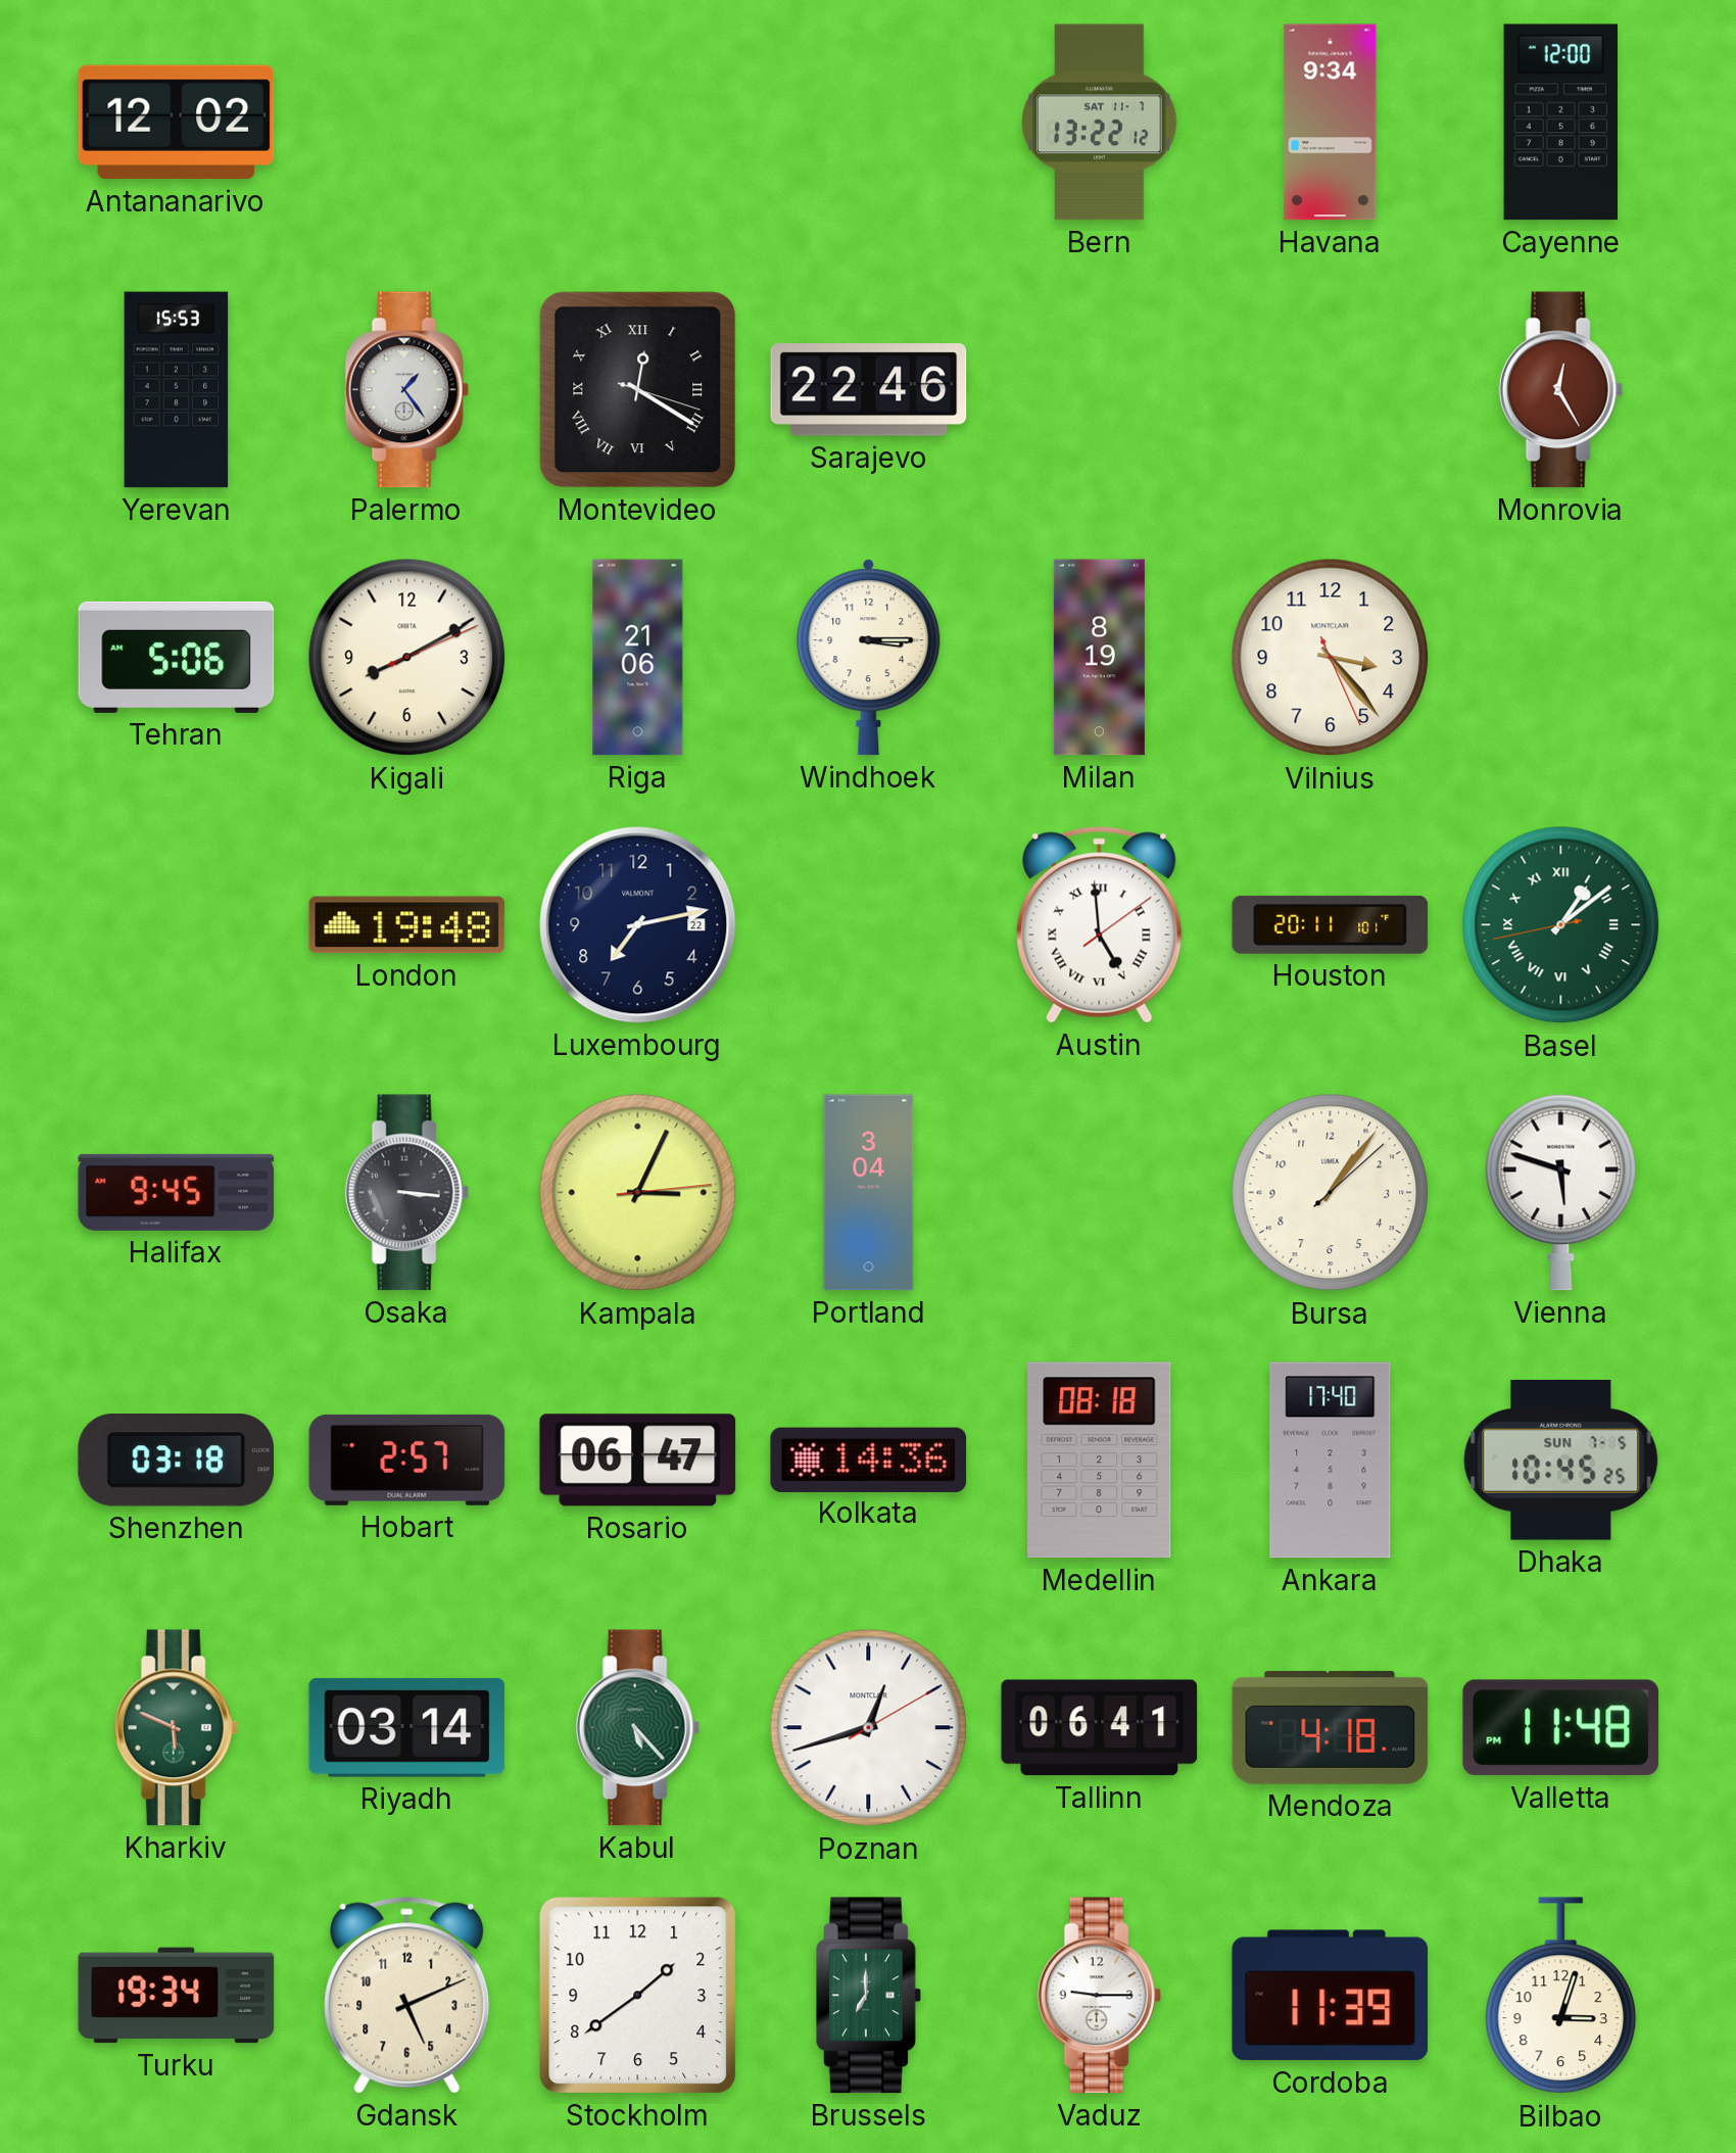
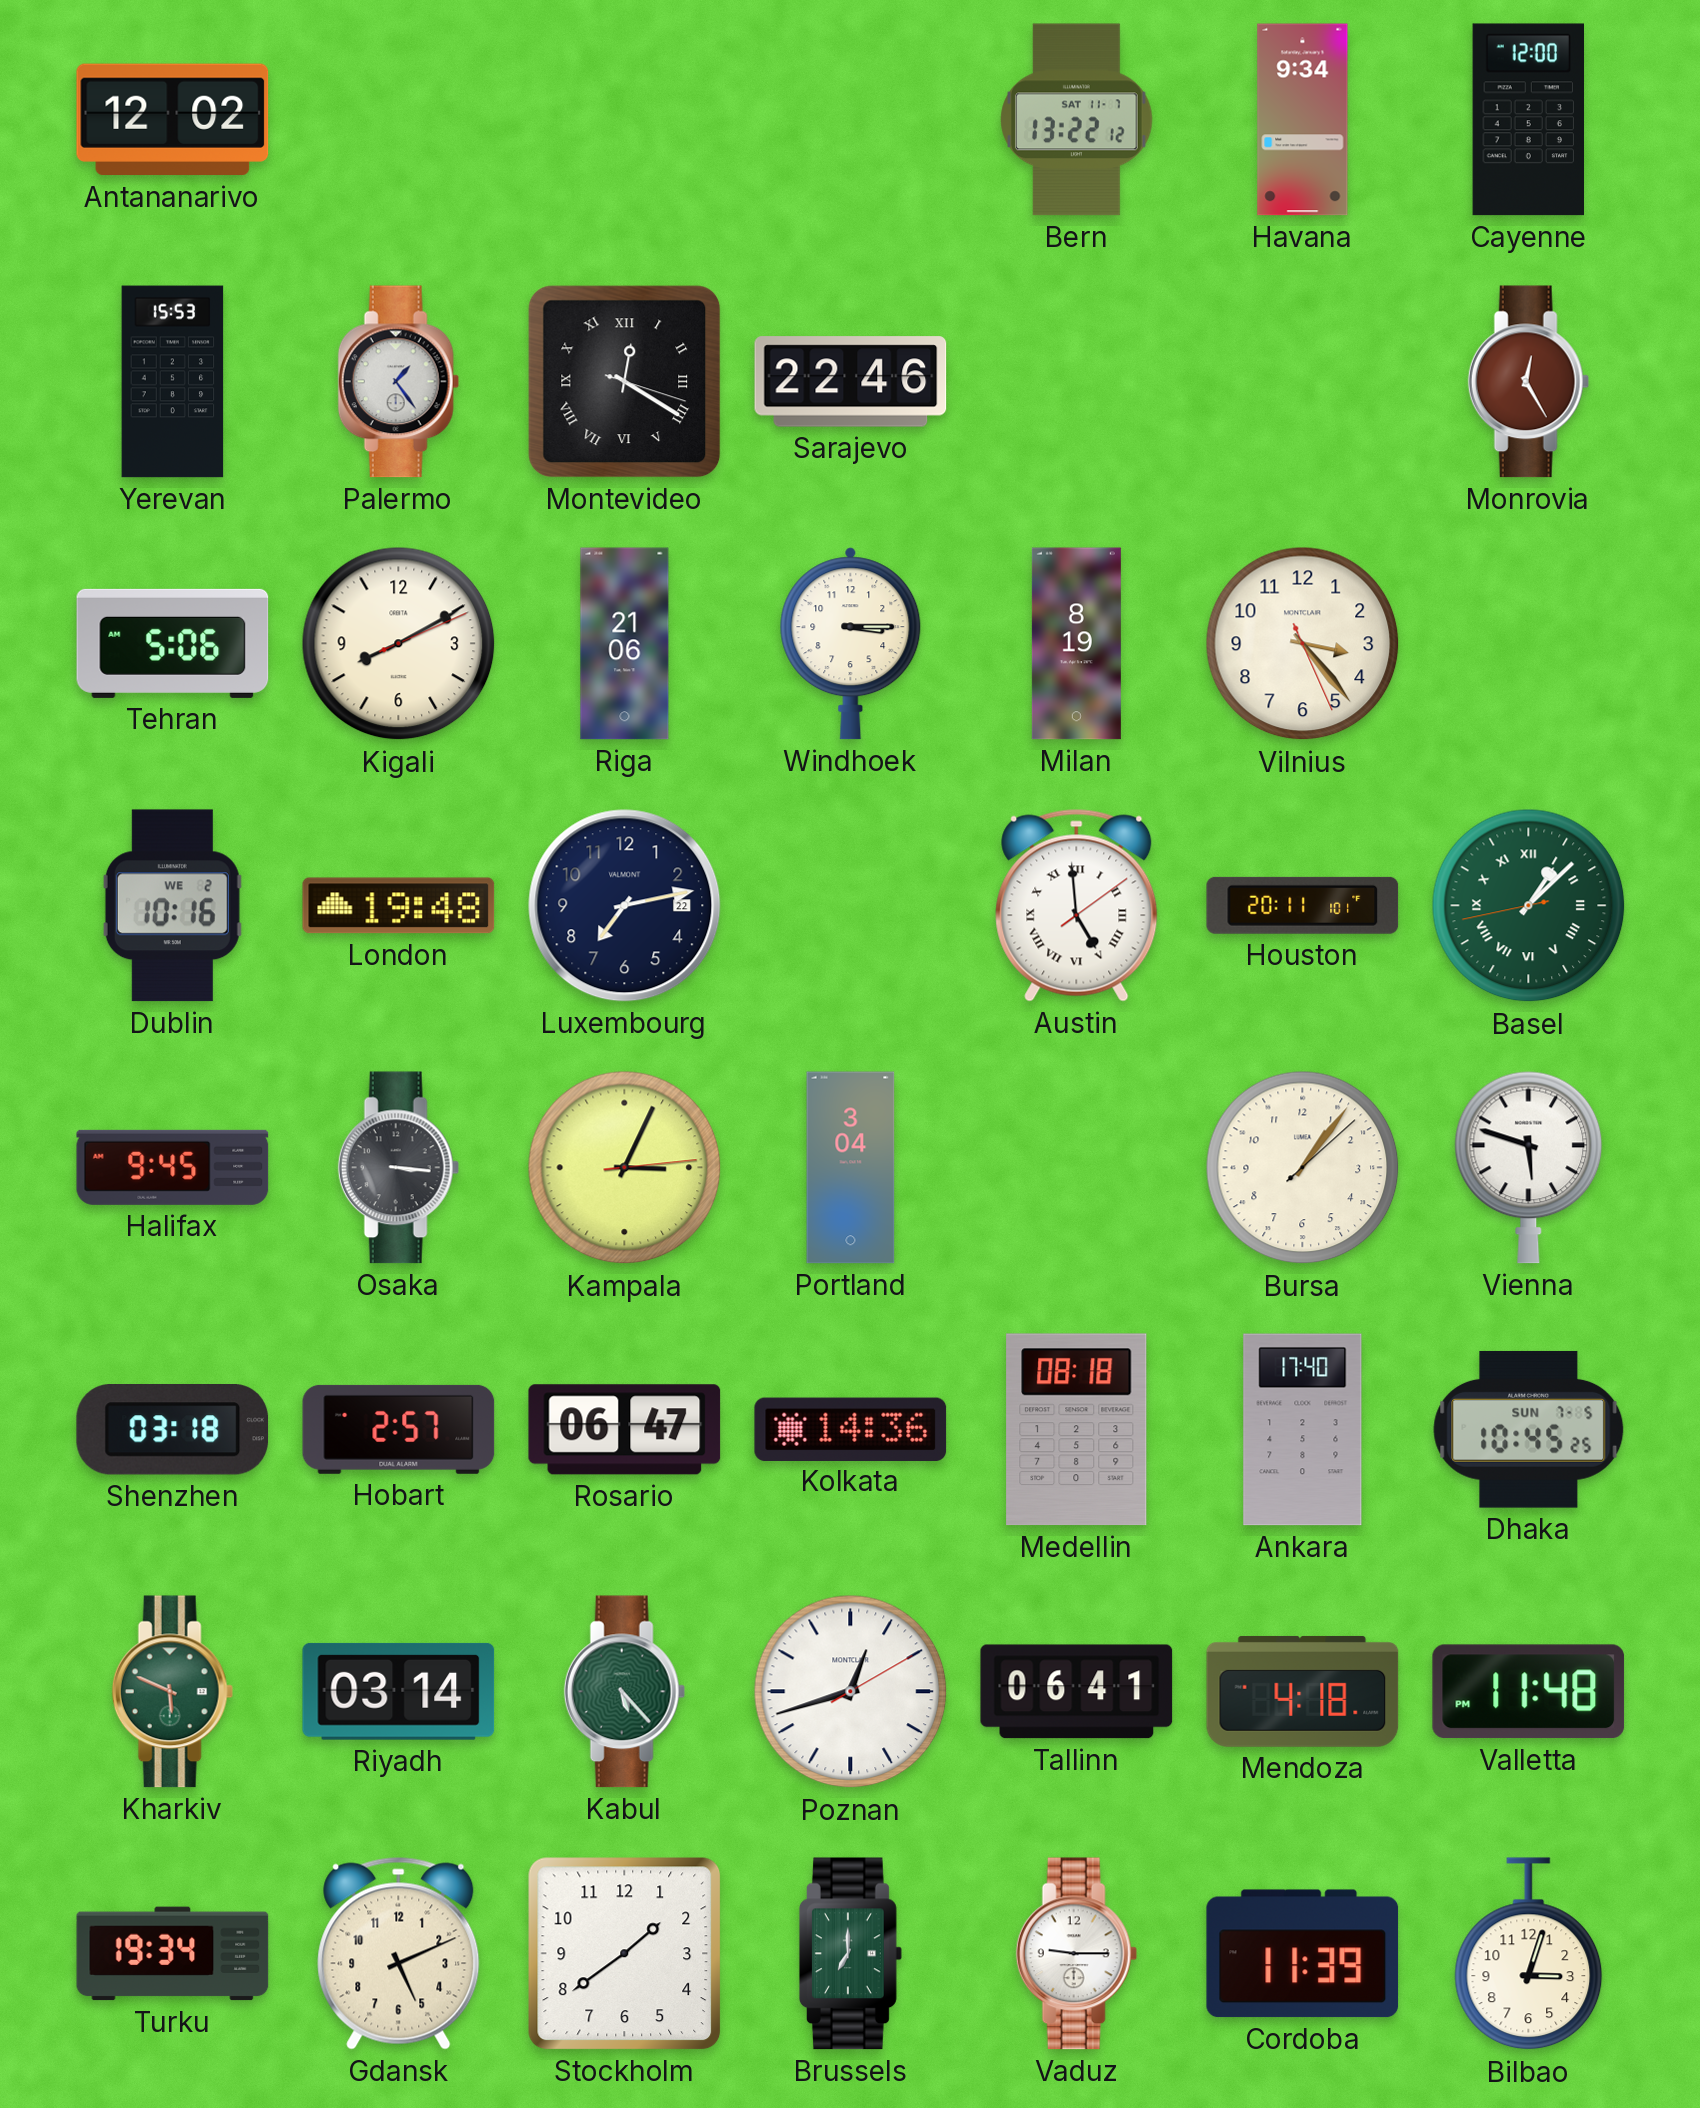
Dublin: none -> 10:16
Basel: 1:08 -> 1:07
